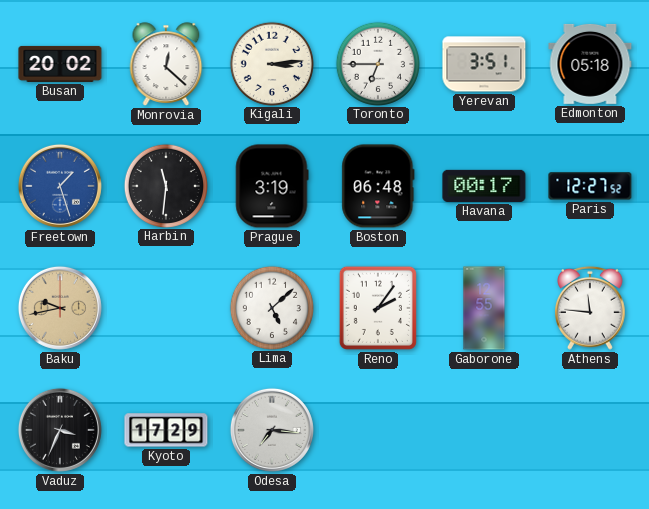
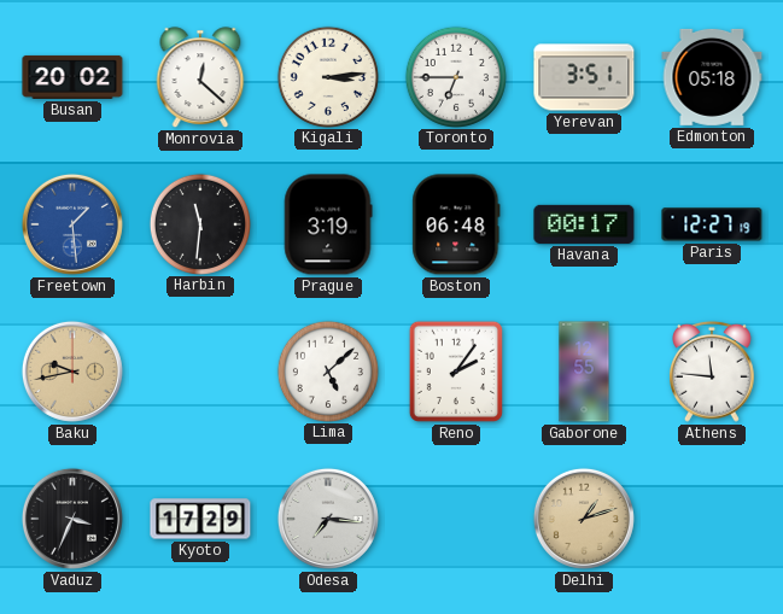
Freetown: 1:27 -> 1:29
Paris: 12:27:52 -> 12:27:19
Delhi: none -> 1:12
